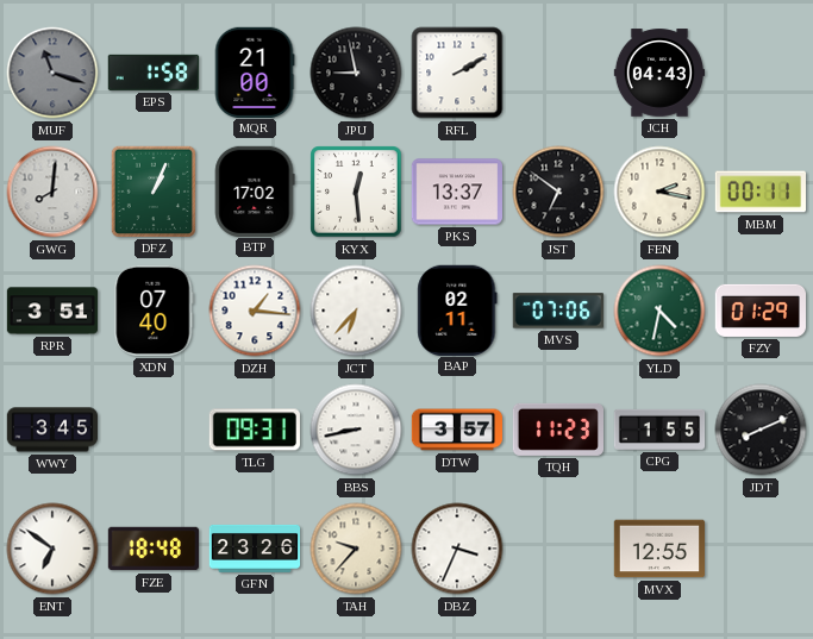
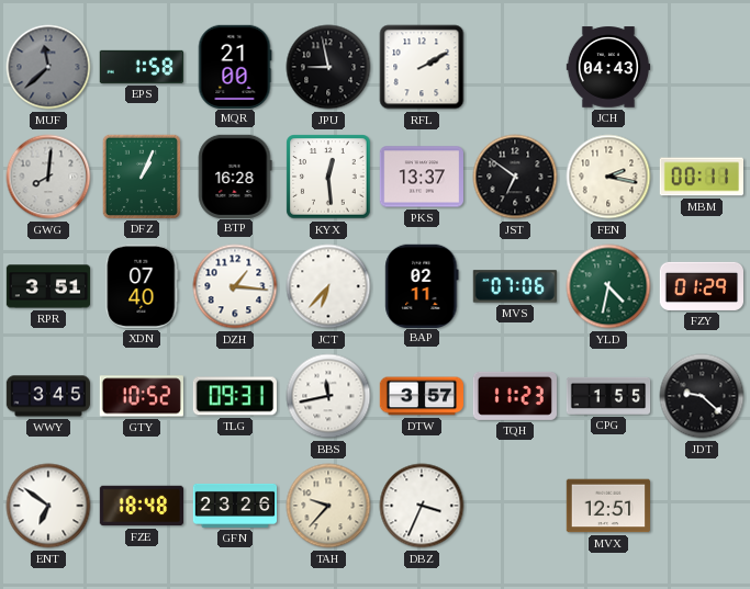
MUF: 11:18 -> 11:38
BTP: 17:02 -> 16:28
GTY: none -> 10:52
BBS: 8:43 -> 11:43
JDT: 8:11 -> 9:22
MVX: 12:55 -> 12:51
